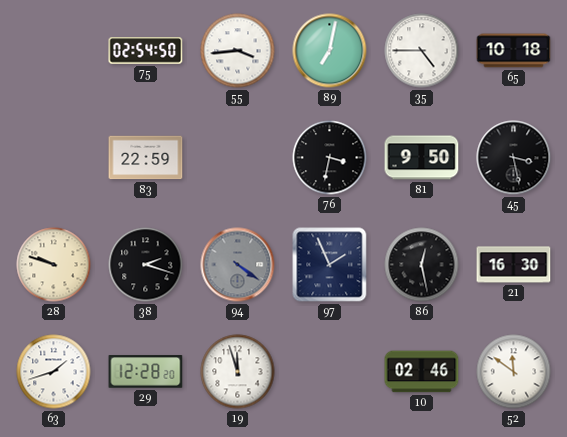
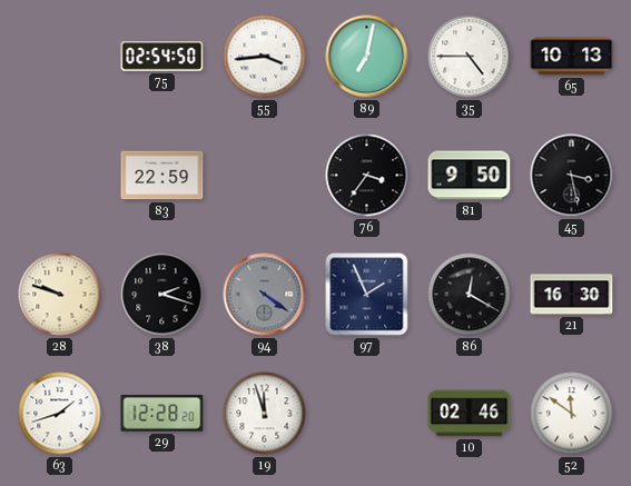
65: 10:18 -> 10:13
76: 3:32 -> 3:36
86: 12:28 -> 12:20
